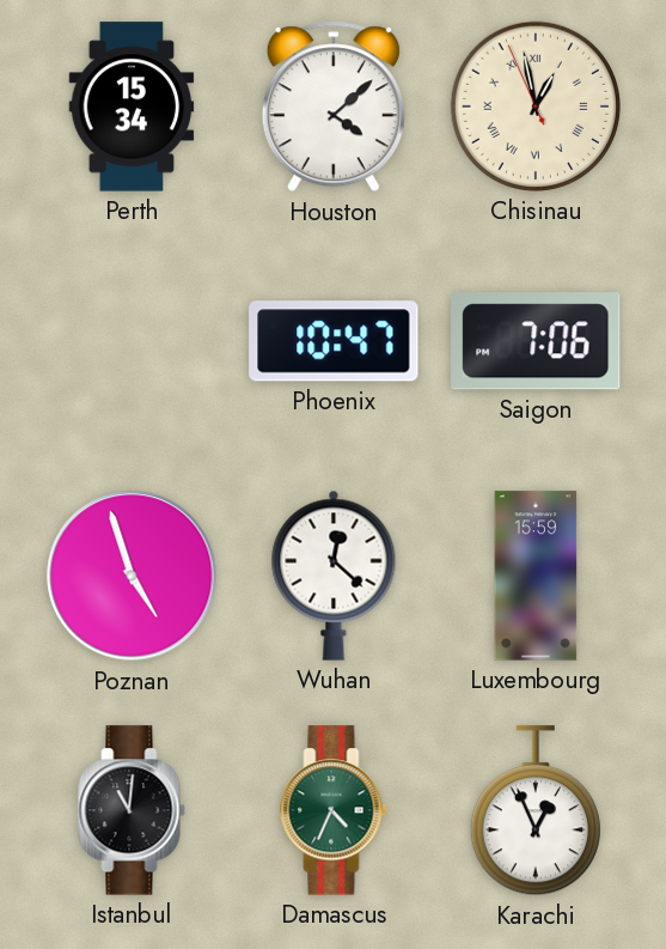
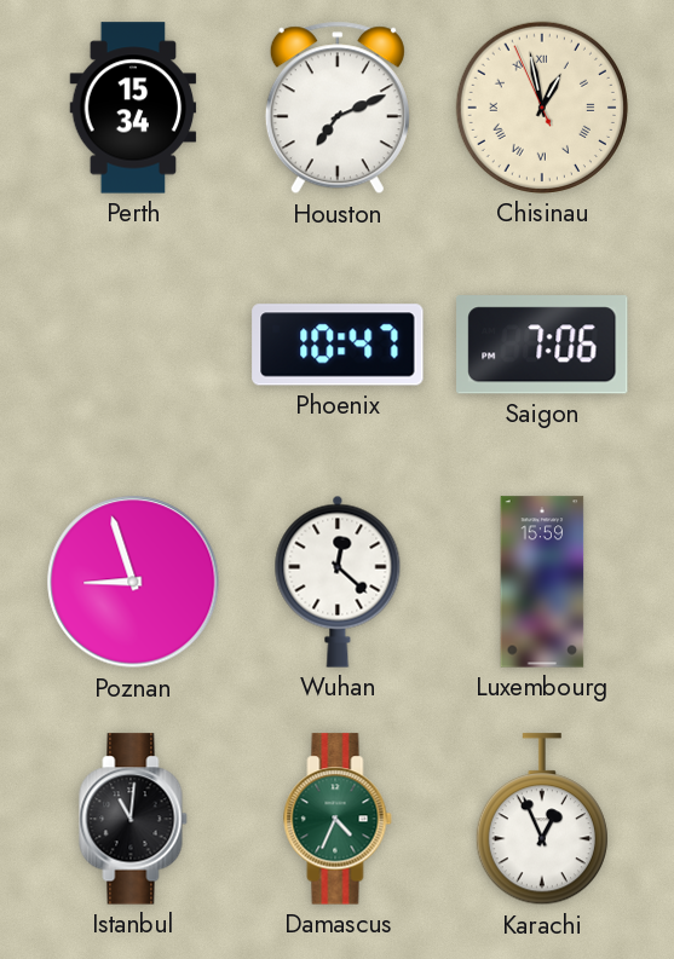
Houston: 4:08 -> 7:11
Poznan: 4:57 -> 8:57
